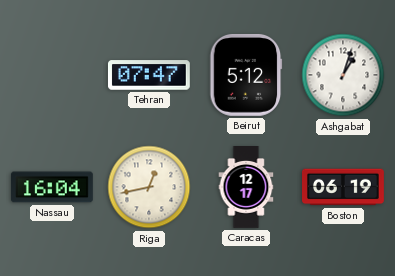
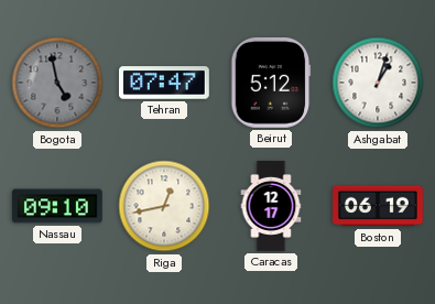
Bogota: none -> 4:58
Nassau: 16:04 -> 09:10
